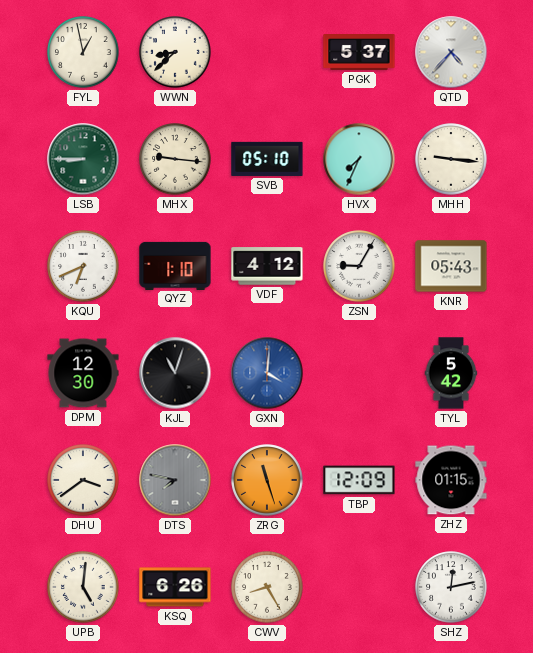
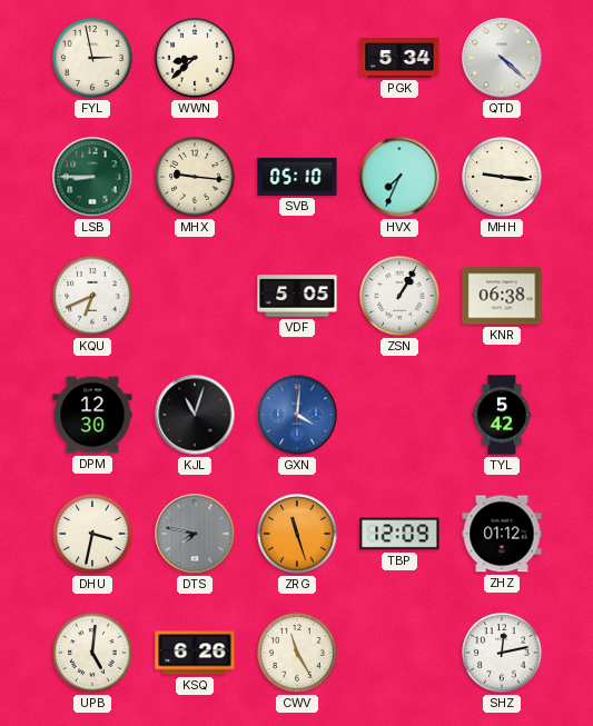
FYL: 12:58 -> 2:58
PGK: 5:37 -> 5:34
QTD: 4:37 -> 4:22
QYZ: 1:10 -> none
VDF: 4:12 -> 5:05
ZSN: 9:05 -> 1:05
KNR: 05:43 -> 06:38
DHU: 3:39 -> 3:32
ZHZ: 01:15 -> 01:12
CWV: 8:25 -> 11:25
